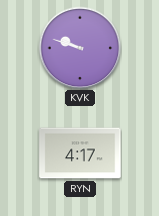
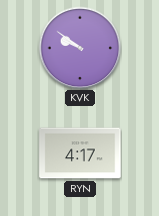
KVK: 9:48 -> 9:51
